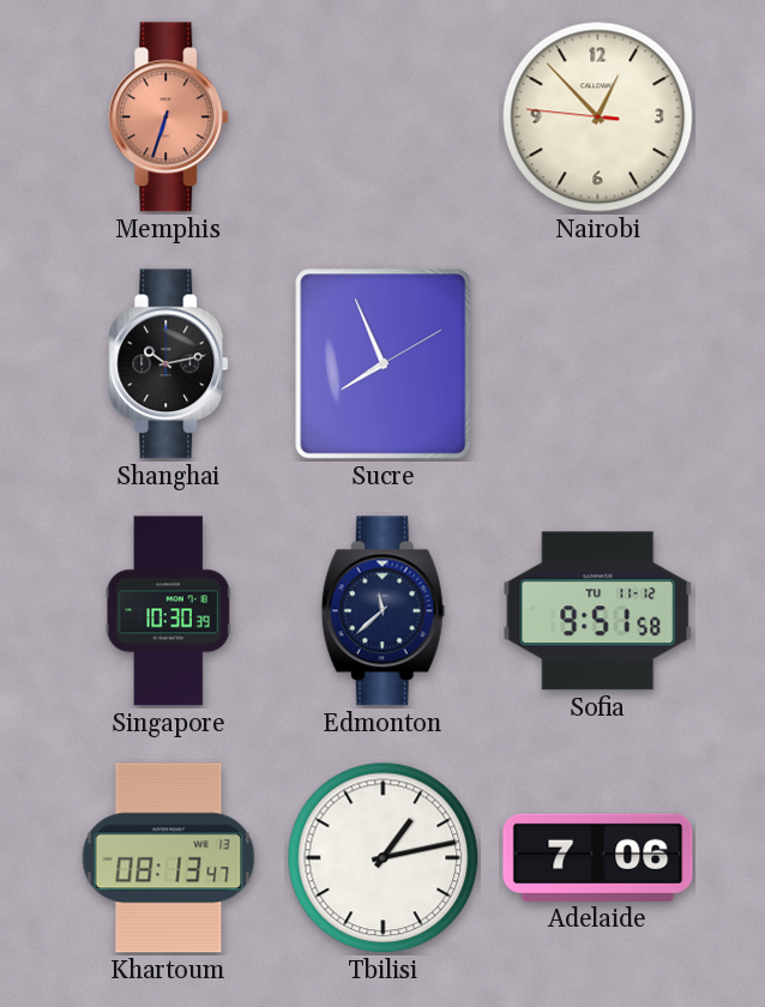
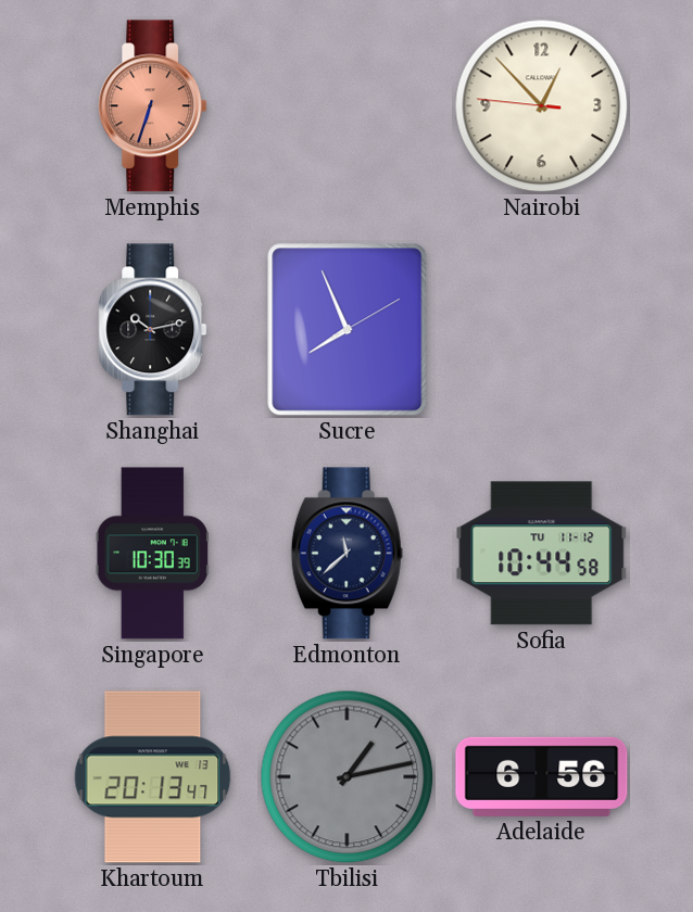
Sofia: 9:51 -> 10:44
Khartoum: 08:13 -> 20:13
Tbilisi dial: white -> grey
Adelaide: 7:06 -> 6:56
